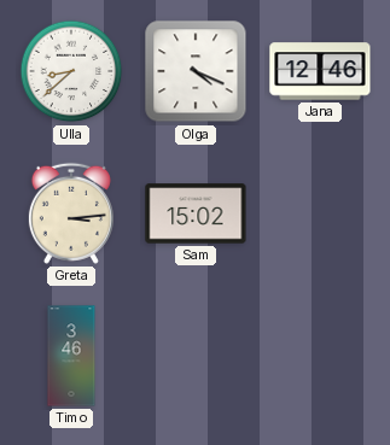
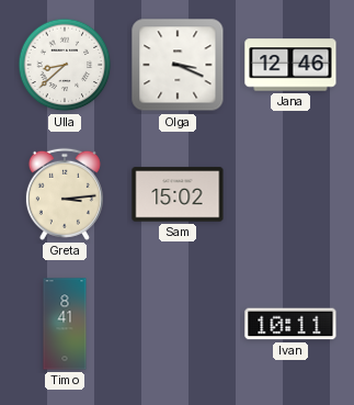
Olga: 4:19 -> 3:19
Timo: 3:46 -> 8:41
Ivan: none -> 10:11
